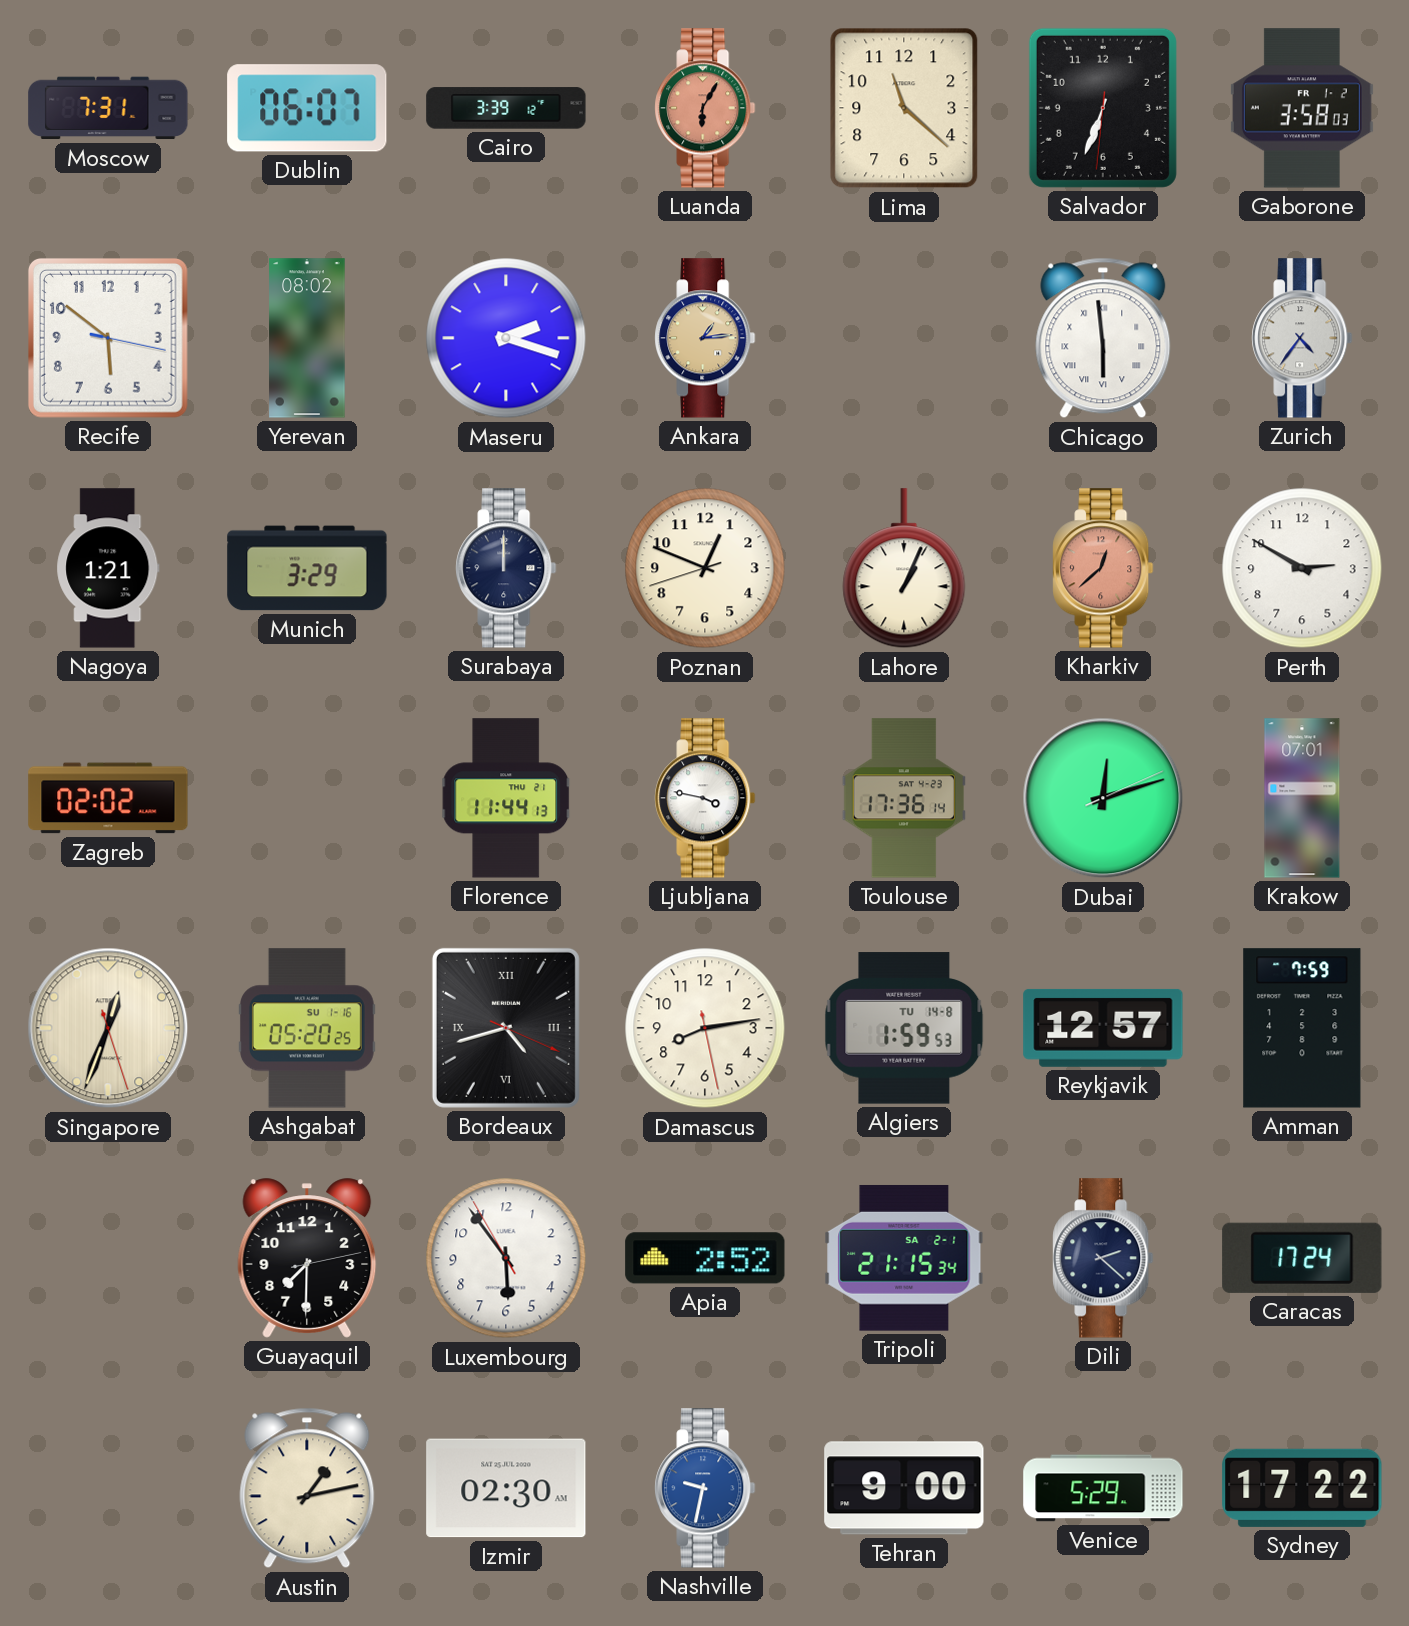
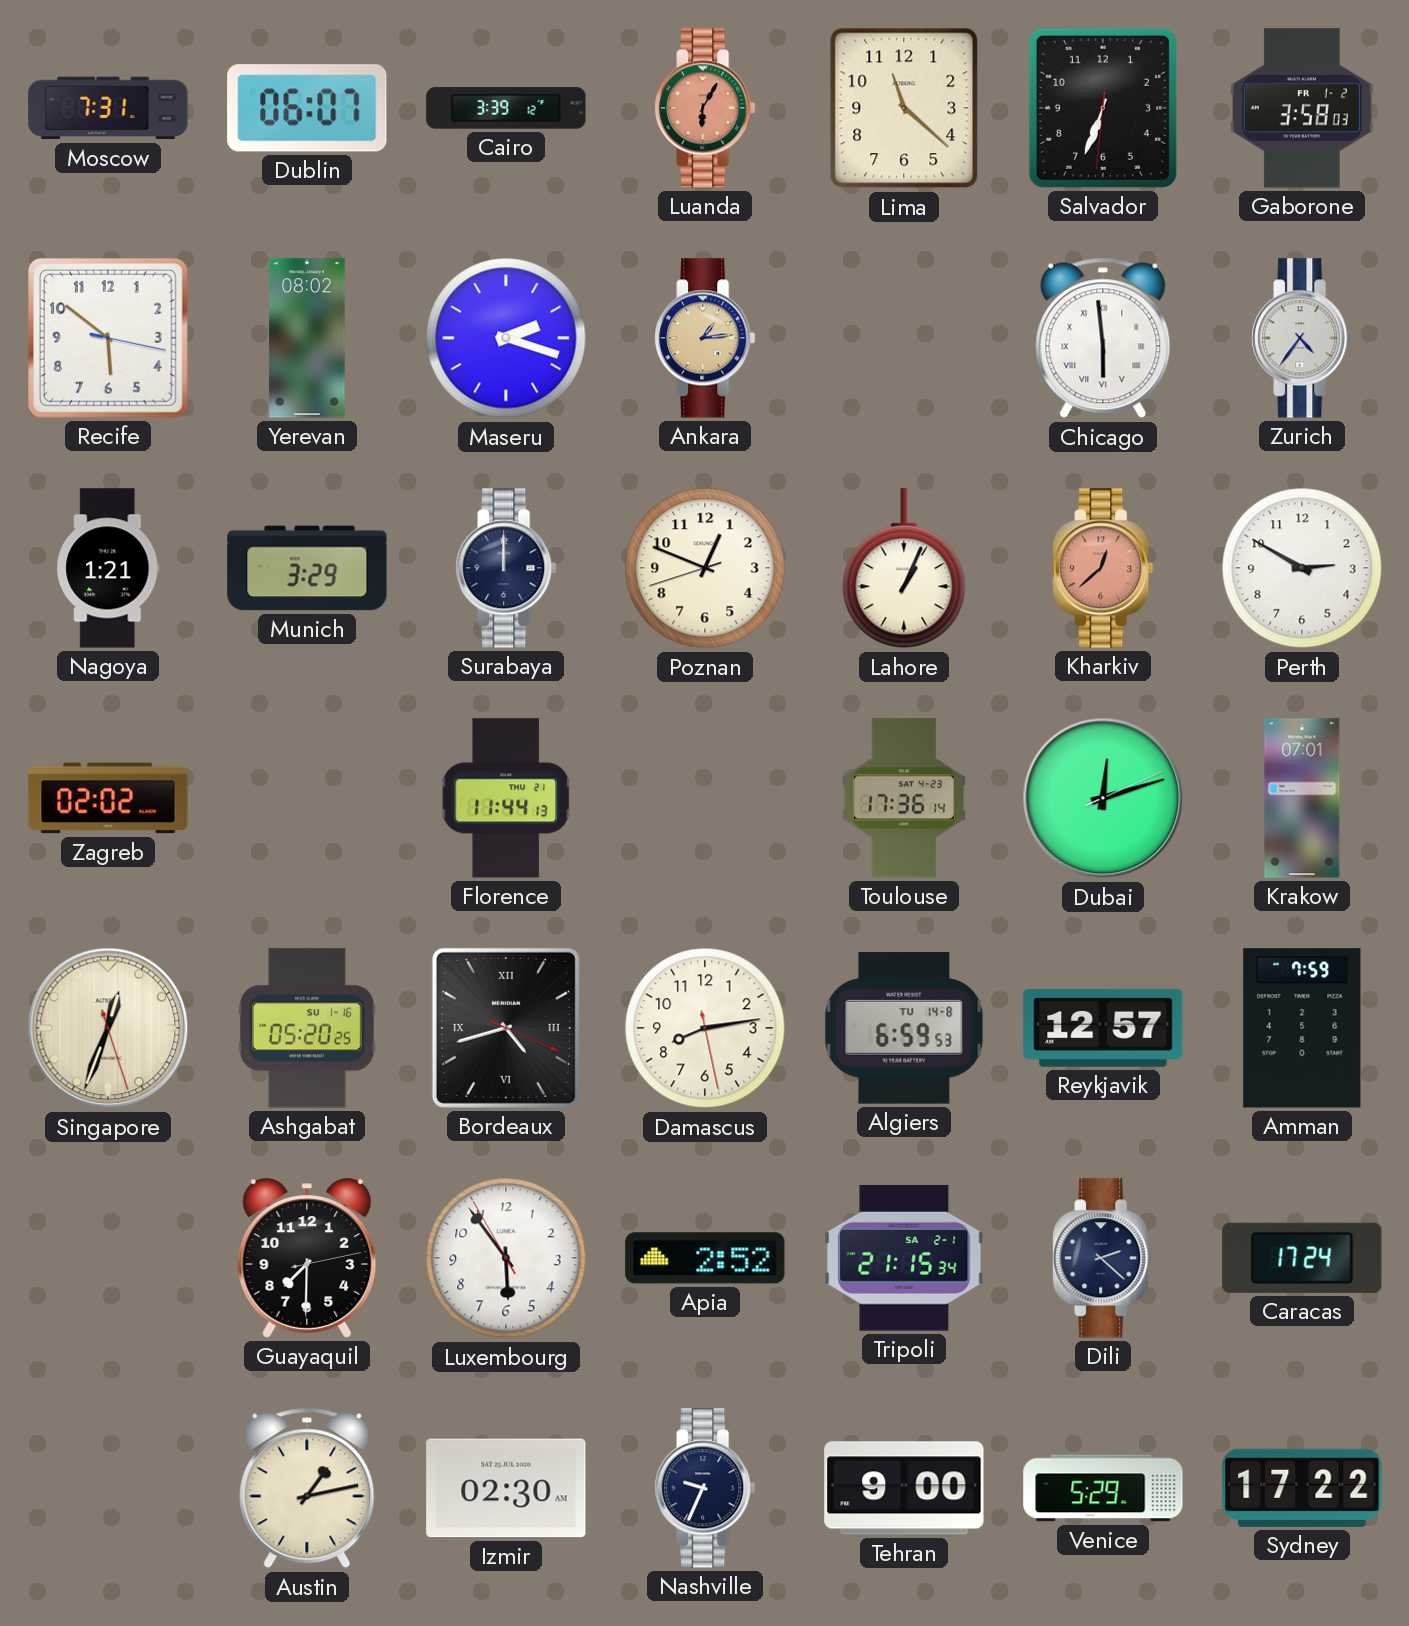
Ljubljana: 3:47 -> none
Algiers: 1:59 -> 6:59
Nashville: 9:32 -> 9:34
Nashville dial: blue -> navy
